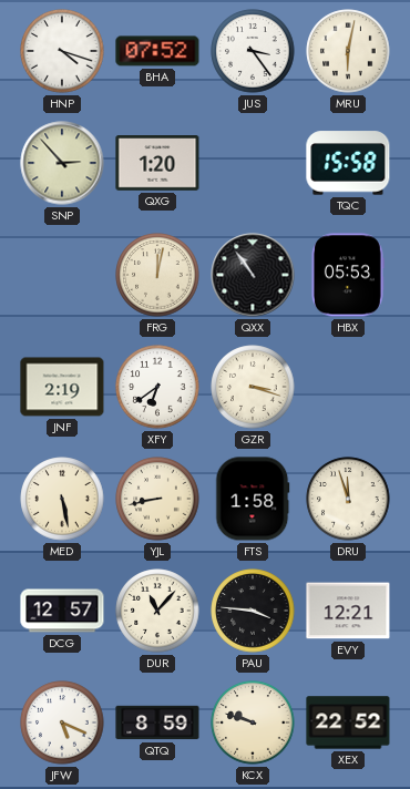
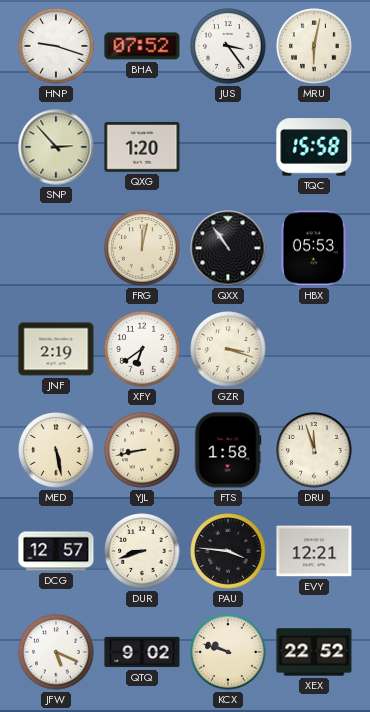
HNP: 4:18 -> 9:18
DUR: 11:07 -> 8:42
QTQ: 8:59 -> 9:02
